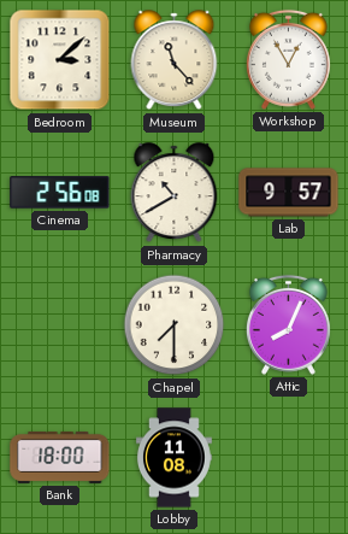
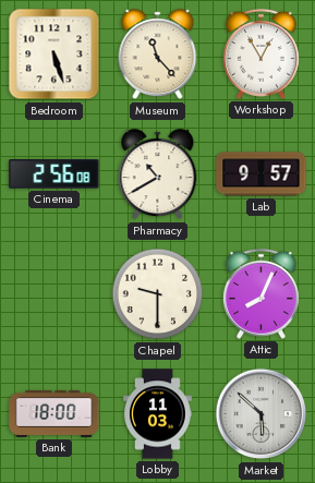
Bedroom: 3:08 -> 5:27
Chapel: 7:30 -> 9:30
Lobby: 11:08 -> 11:03
Market: none -> 5:52
